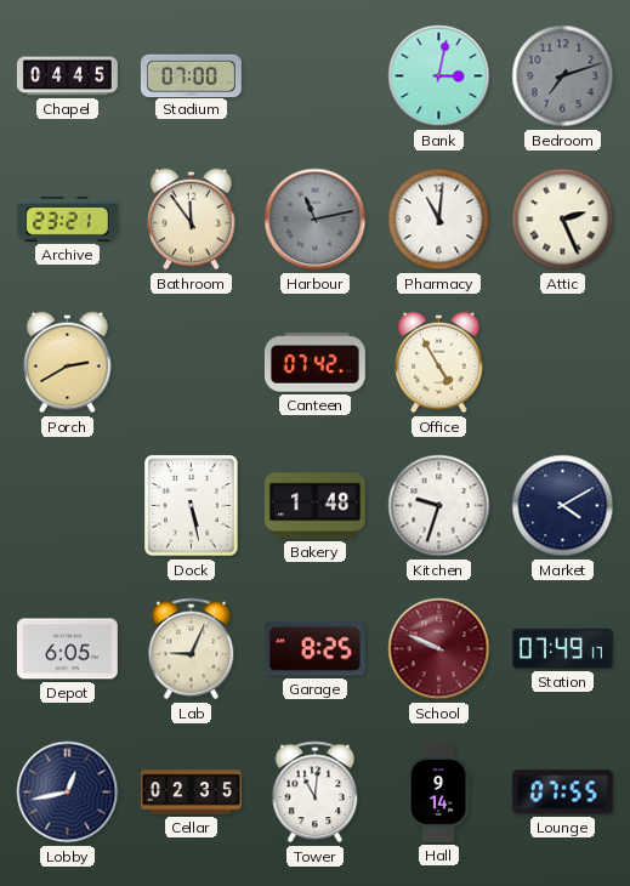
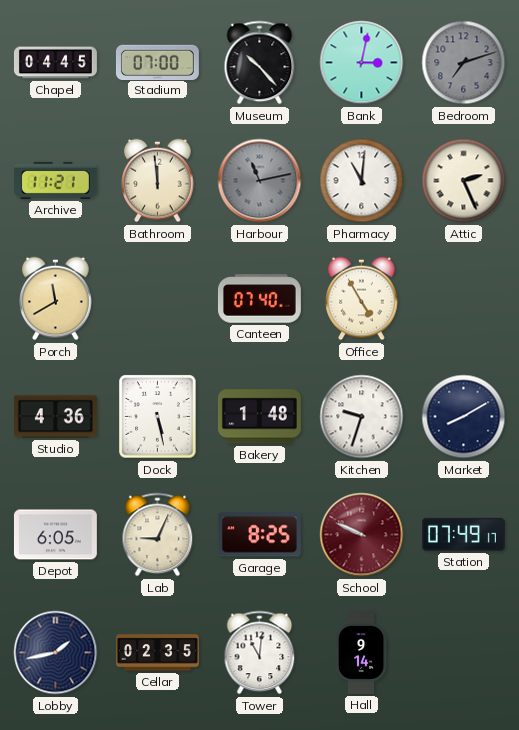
Museum: none -> 10:23
Archive: 23:21 -> 11:21
Bathroom: 11:54 -> 11:59
Porch: 2:40 -> 11:40
Canteen: 07:42 -> 07:40
Studio: none -> 4:36
Market: 4:10 -> 8:10
Lobby: 12:43 -> 1:43
Lounge: 07:55 -> none
